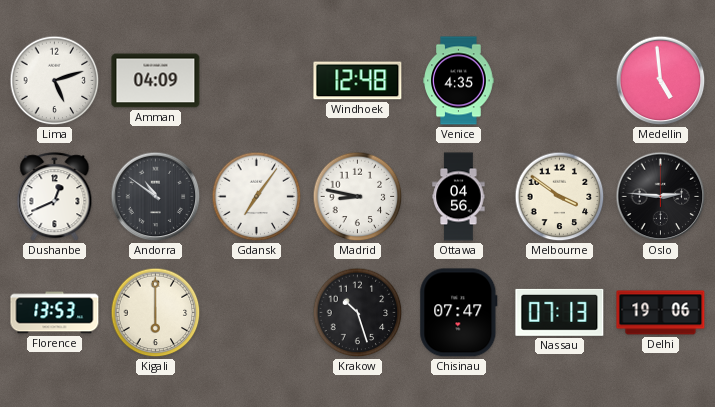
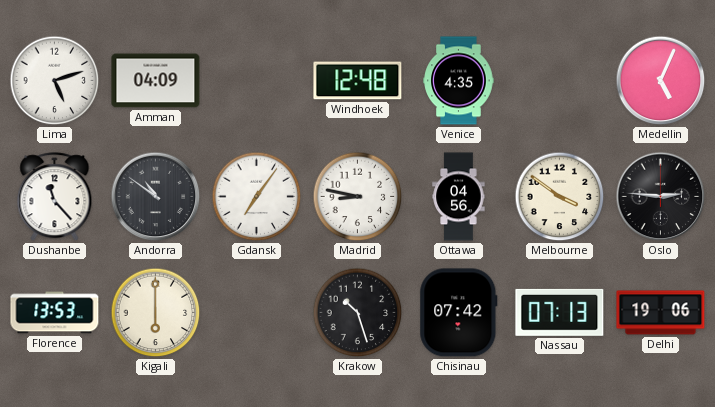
Medellin: 4:59 -> 5:04
Dushanbe: 12:41 -> 11:23
Chisinau: 07:47 -> 07:42
